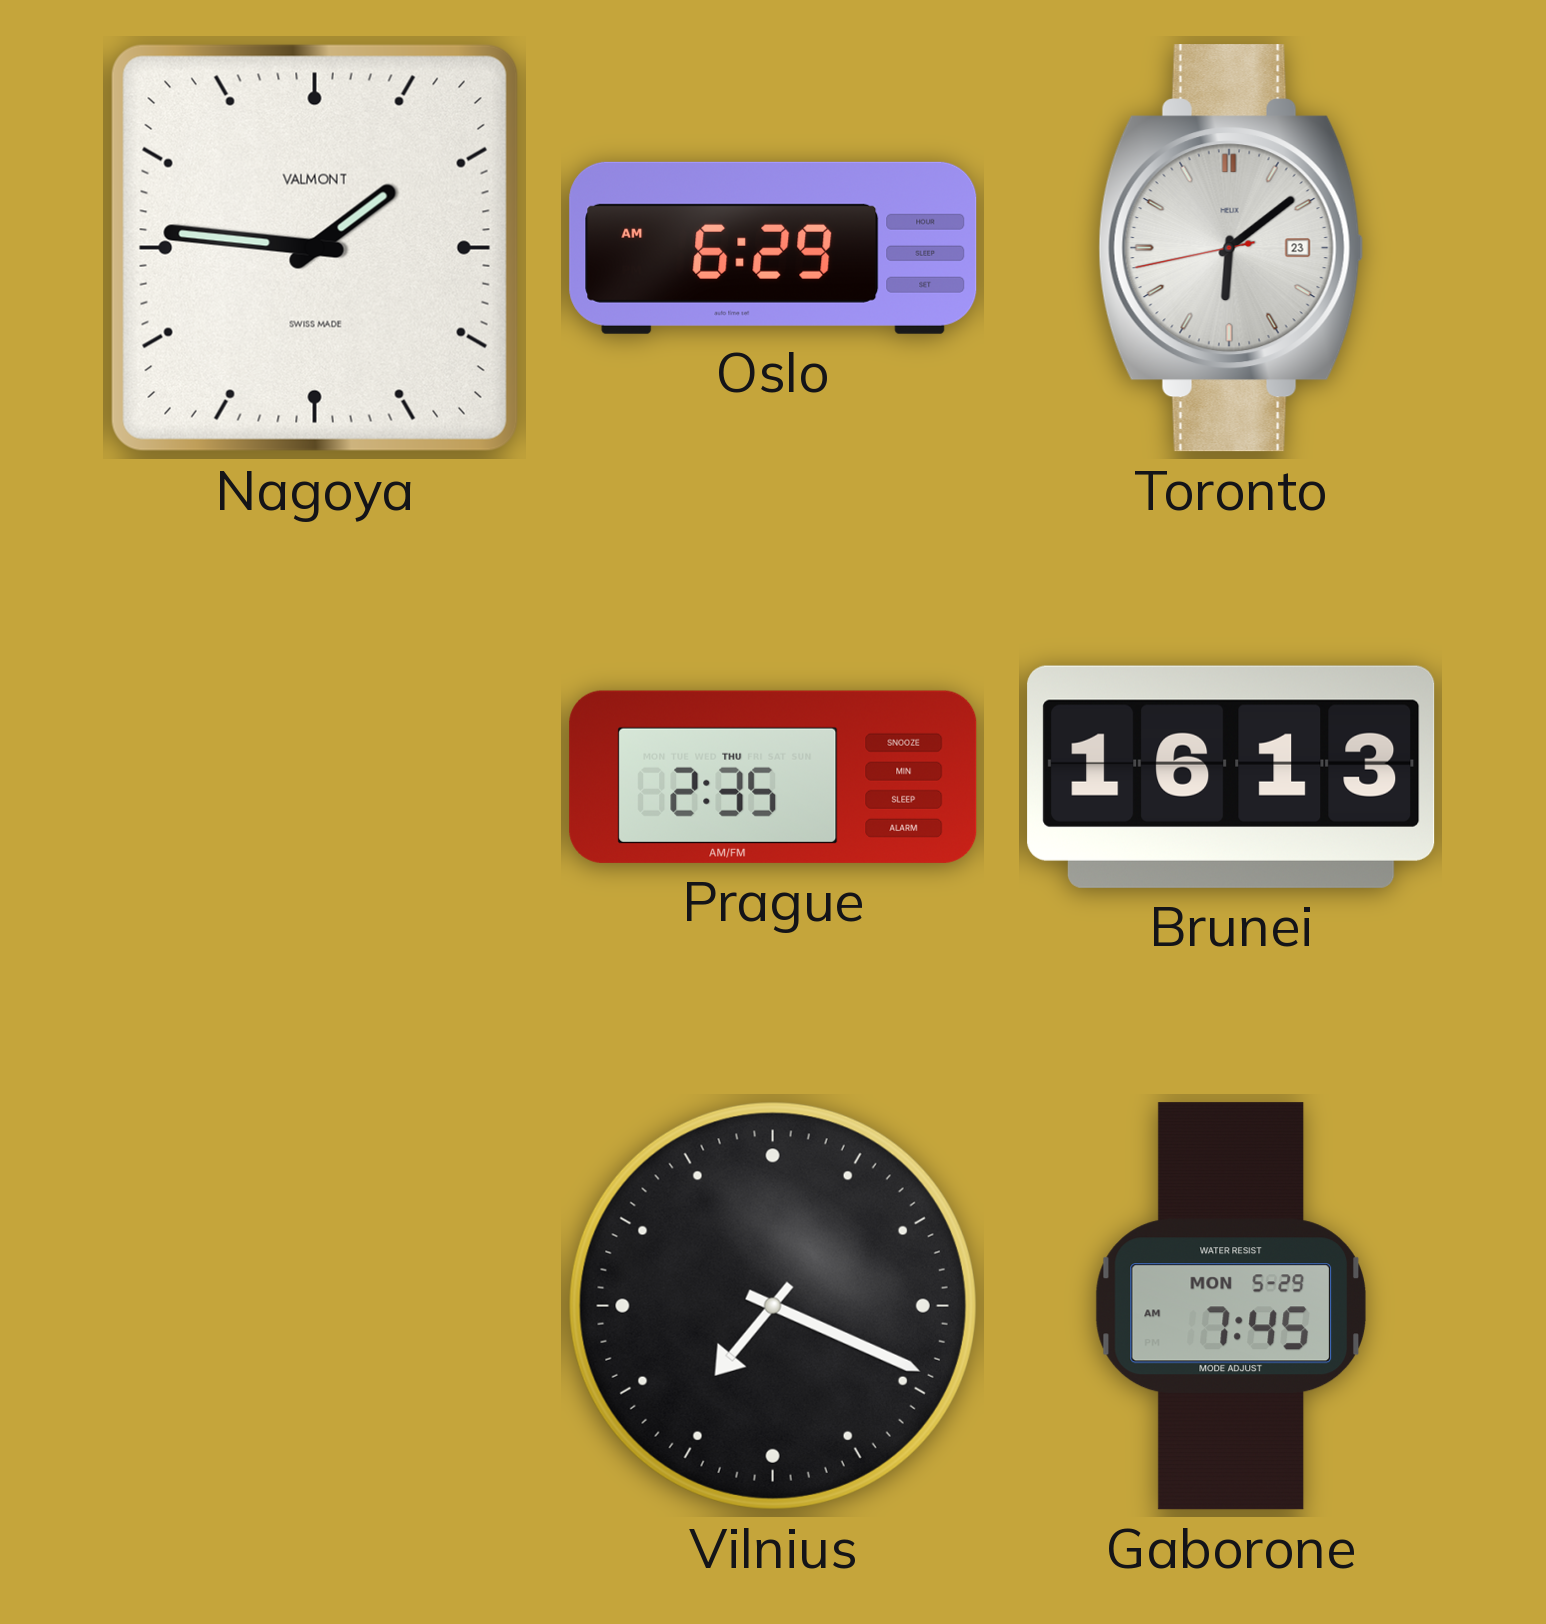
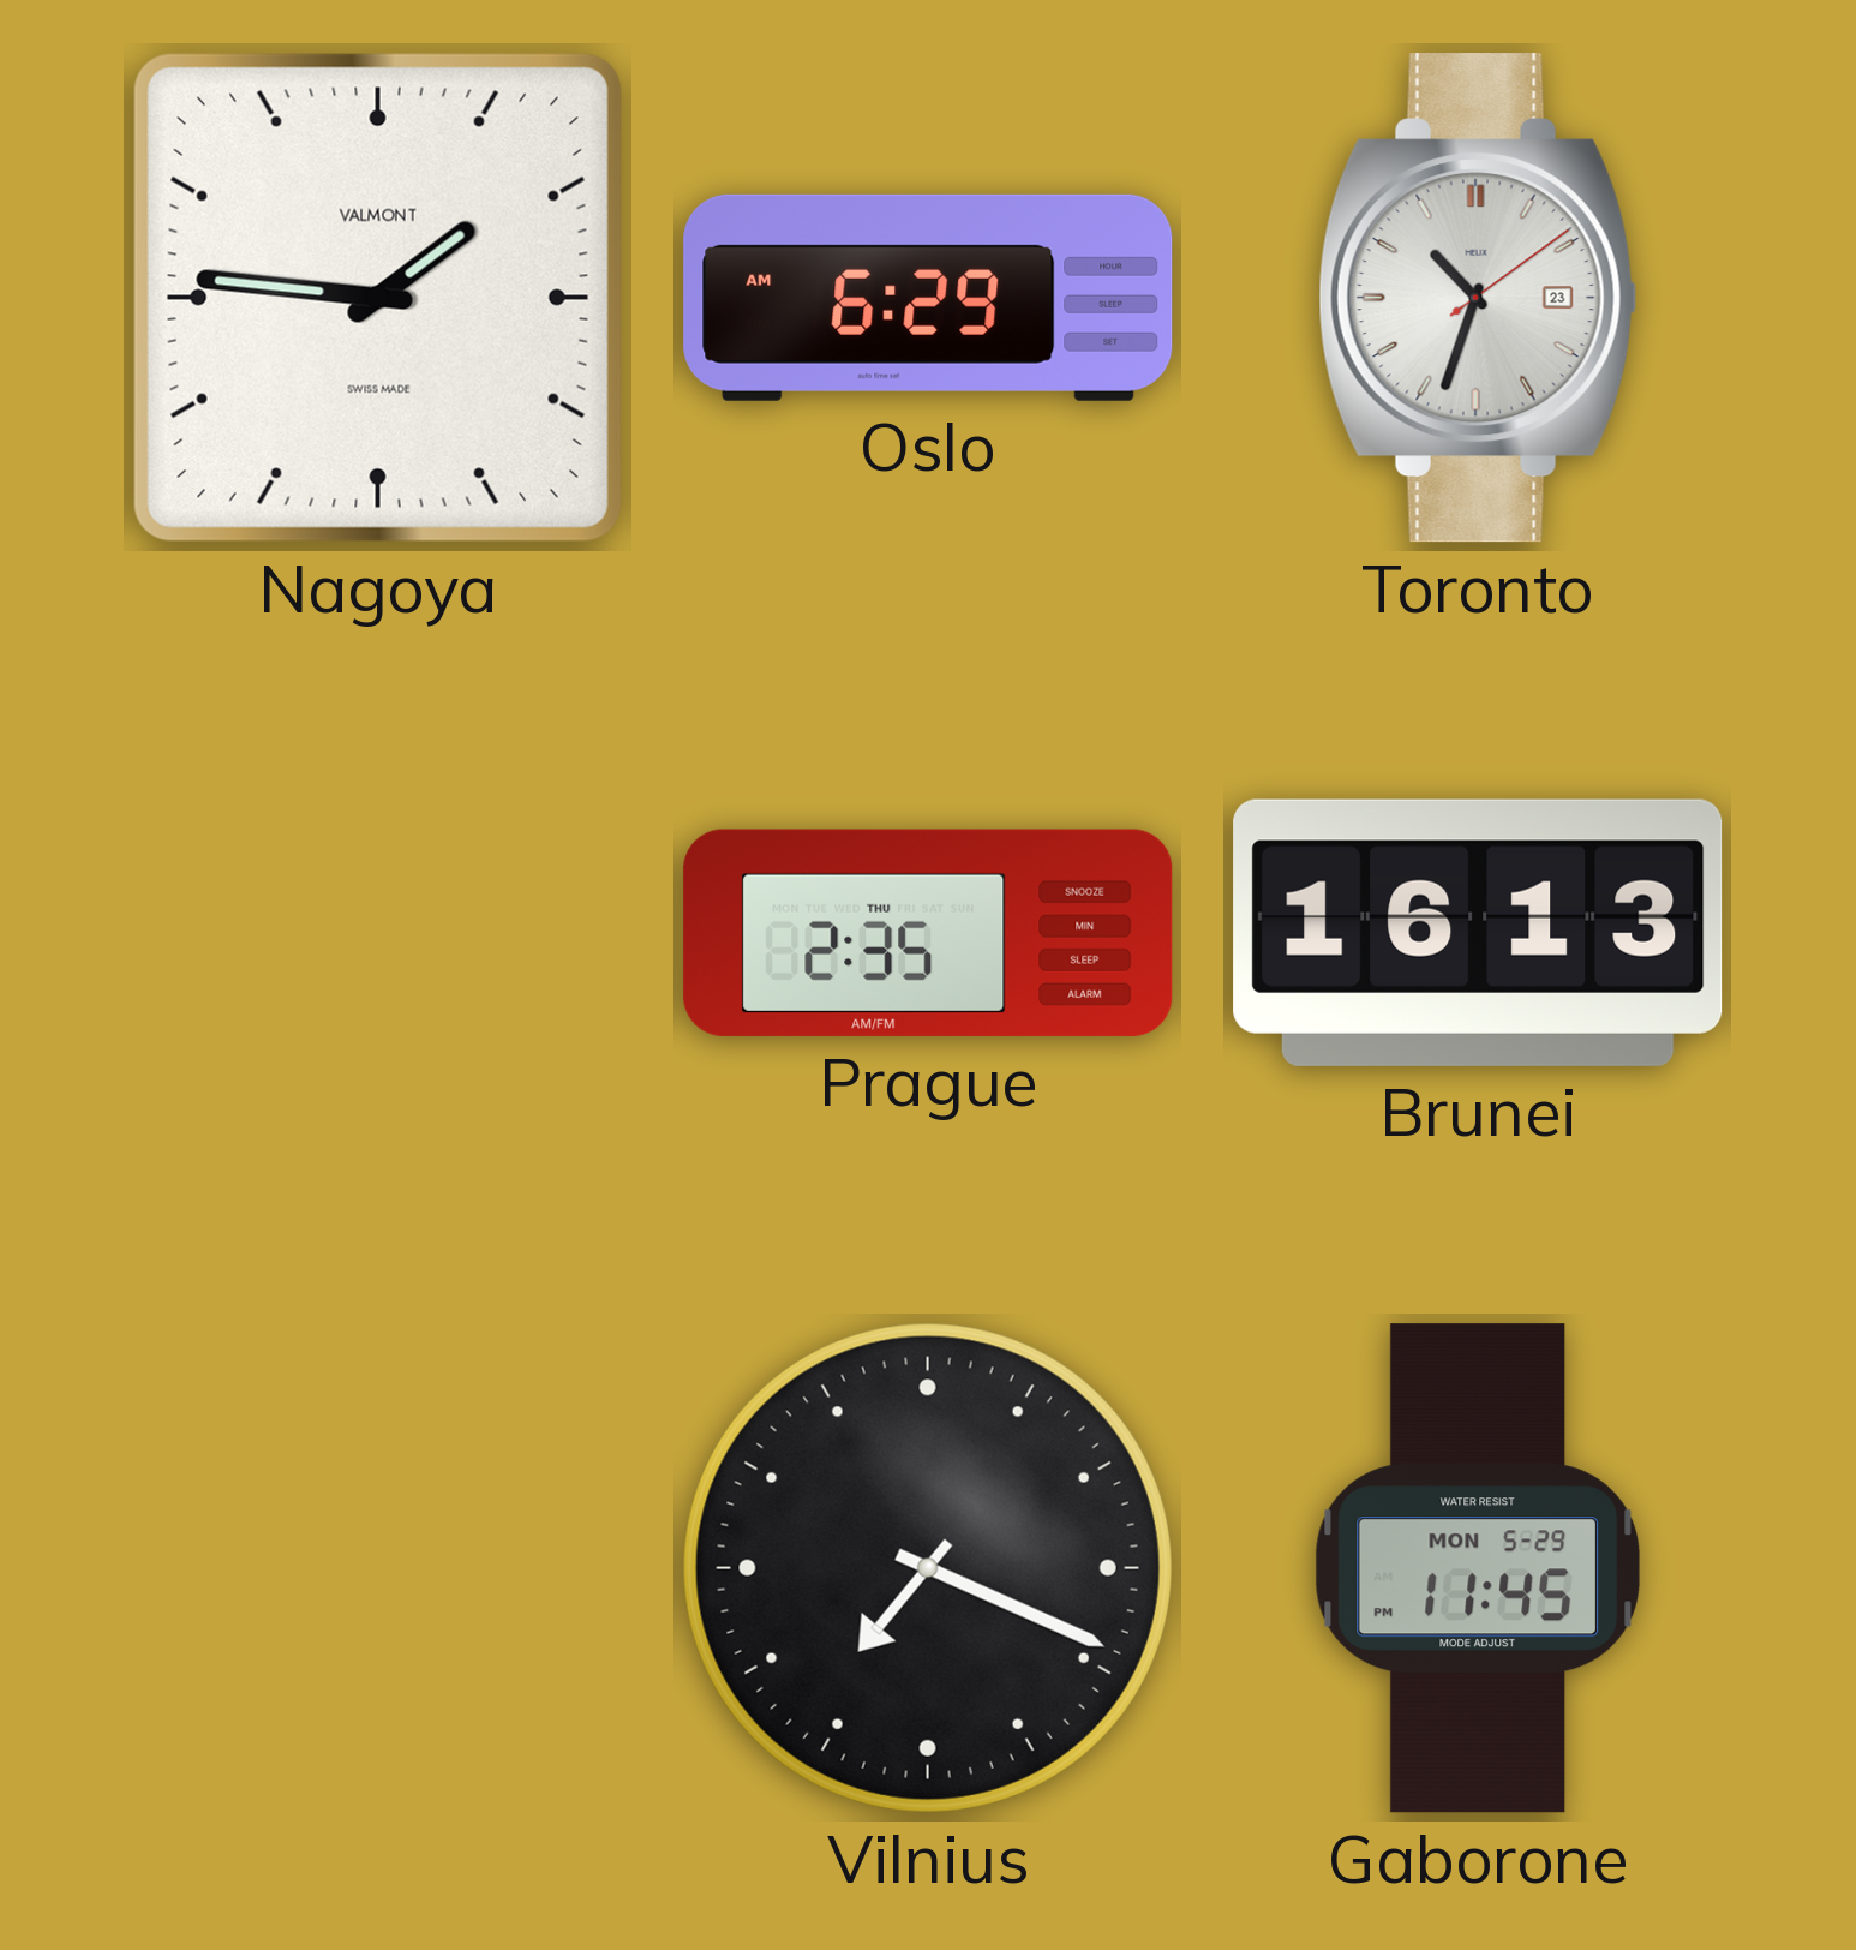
Toronto: 6:08 -> 10:33
Gaborone: 7:45 -> 11:45
